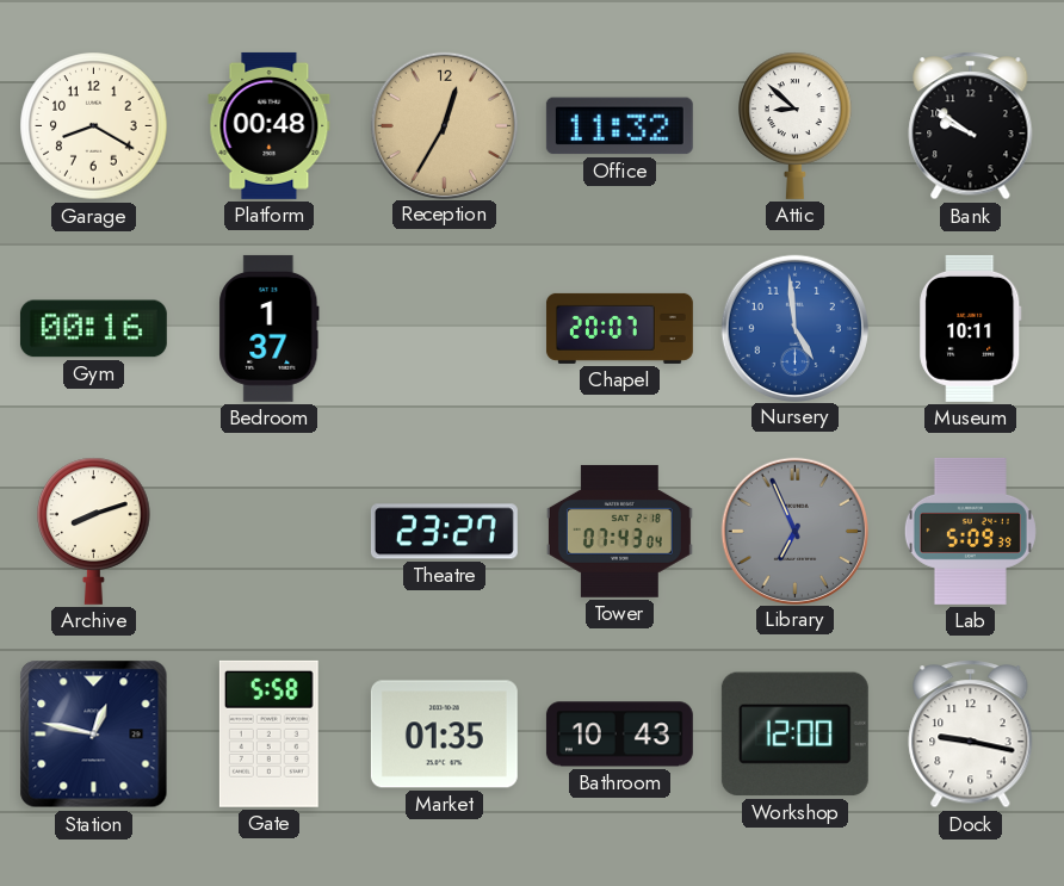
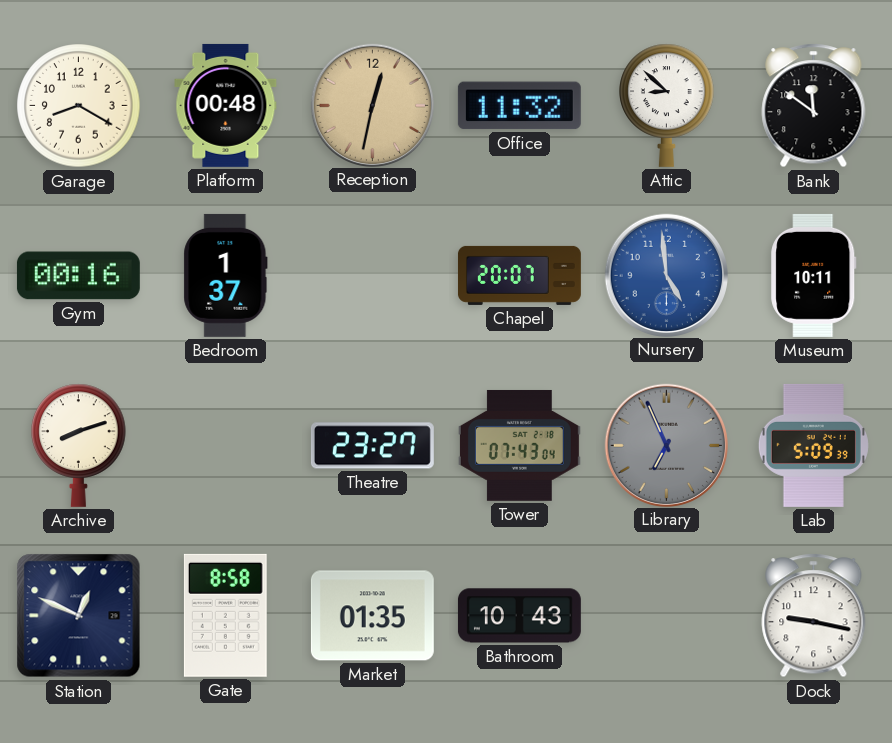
Reception: 12:35 -> 12:32
Bank: 9:51 -> 11:51
Station: 12:47 -> 12:49
Gate: 5:58 -> 8:58
Workshop: 12:00 -> none
